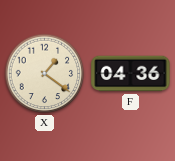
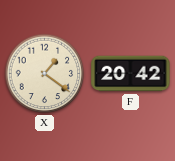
F: 04:36 -> 20:42
